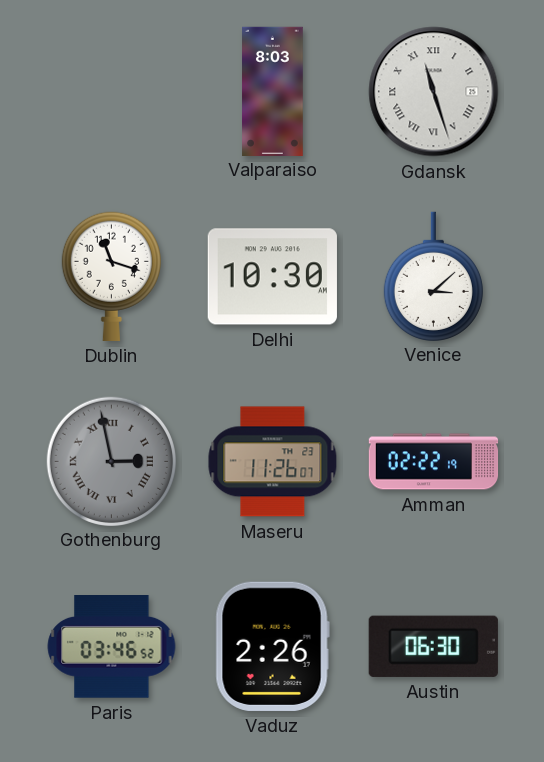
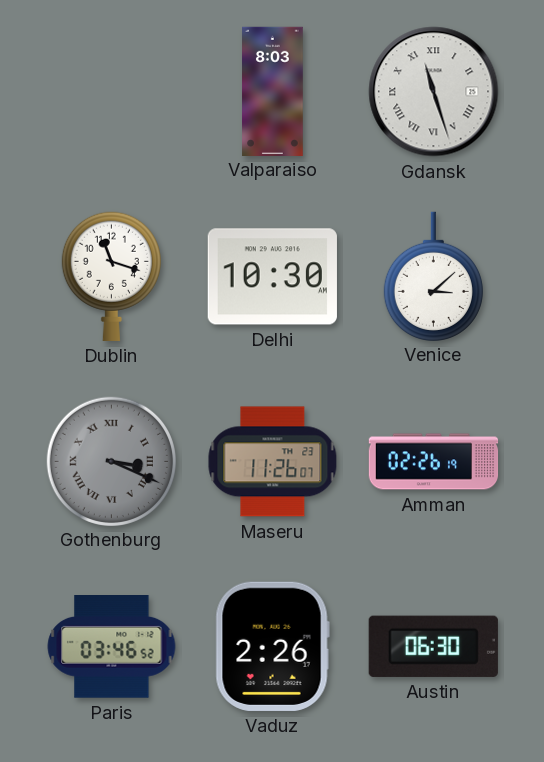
Gothenburg: 2:58 -> 3:19
Amman: 02:22 -> 02:26
